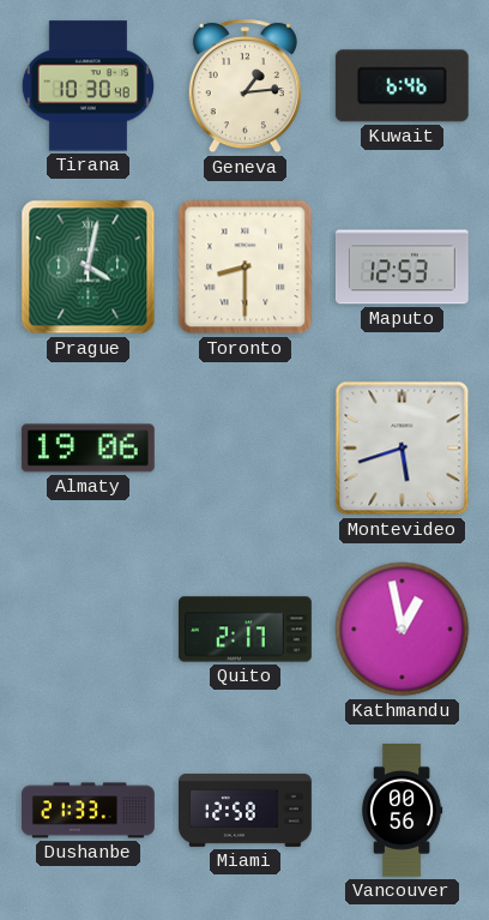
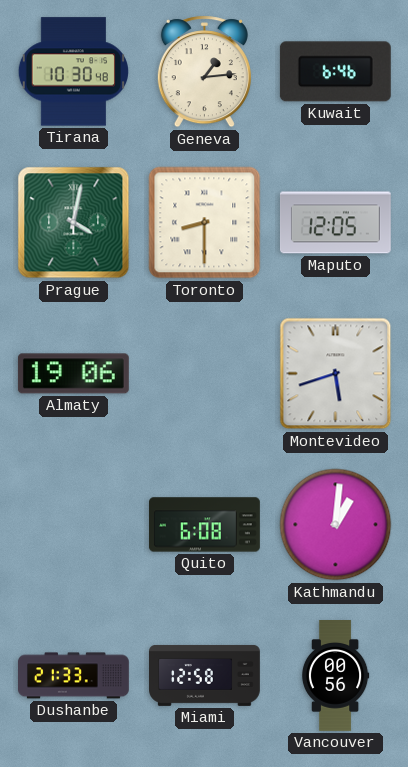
Maputo: 12:53 -> 12:05
Quito: 2:17 -> 6:08
Kathmandu: 12:58 -> 1:01
